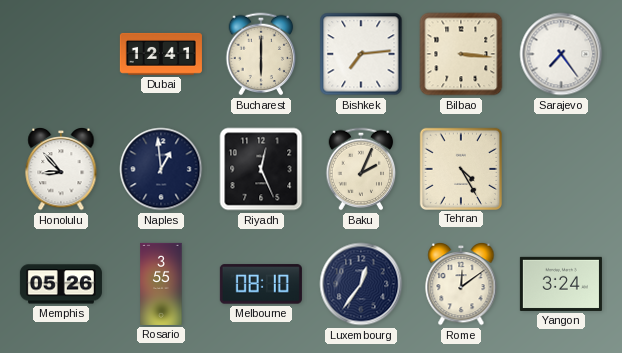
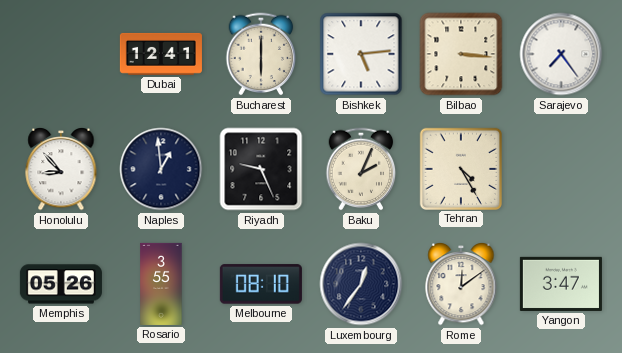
Bishkek: 7:14 -> 5:14
Riyadh: 12:26 -> 9:26
Yangon: 3:24 -> 3:47
